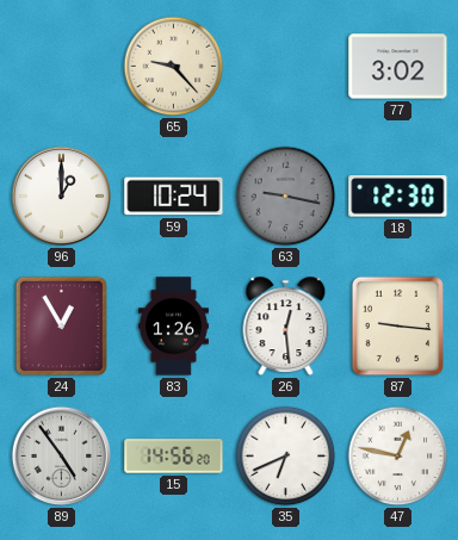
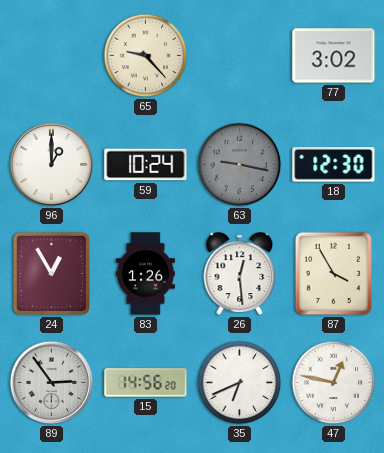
87: 9:16 -> 3:55
89: 4:54 -> 2:54
